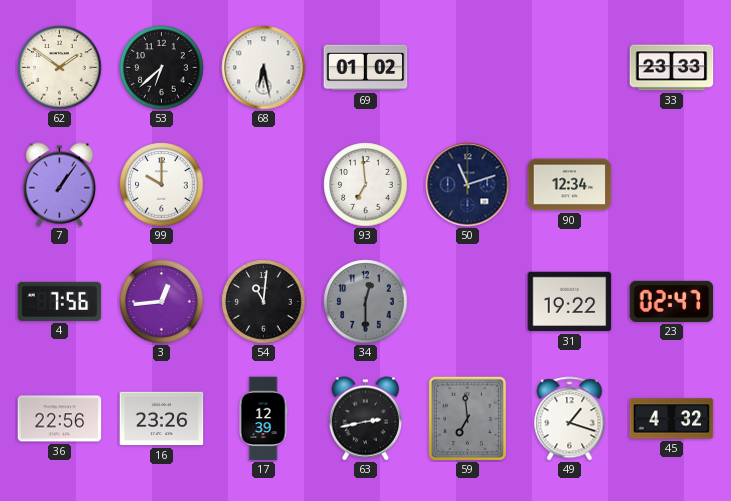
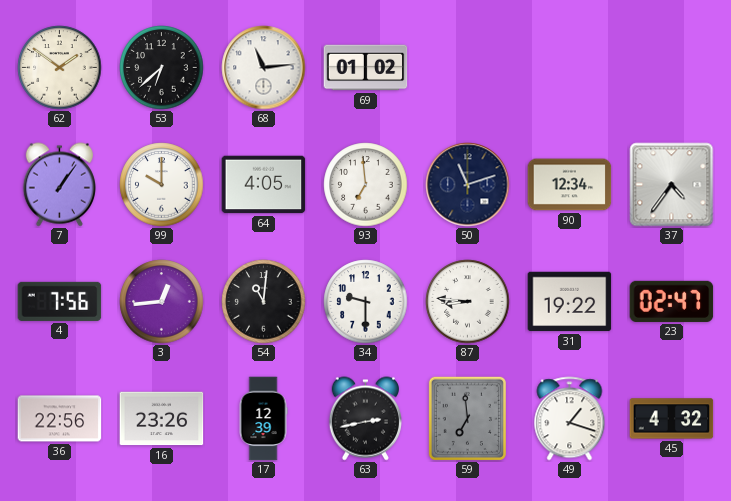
68: 6:28 -> 11:14
33: 23:33 -> none
64: none -> 4:05
37: none -> 4:36
34: 12:30 -> 9:30
34 dial: grey -> white
87: none -> 8:46
